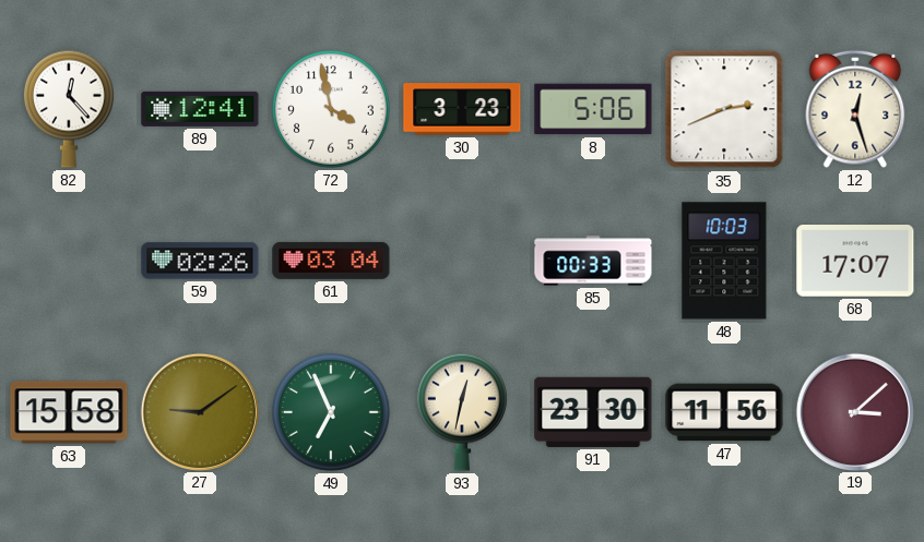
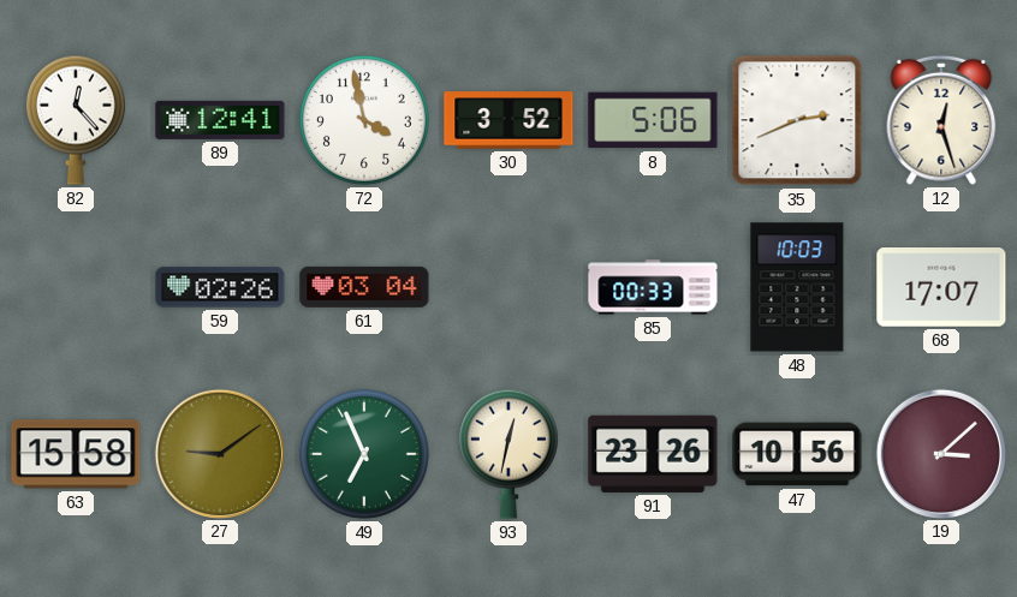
30: 3:23 -> 3:52
91: 23:30 -> 23:26
47: 11:56 -> 10:56
